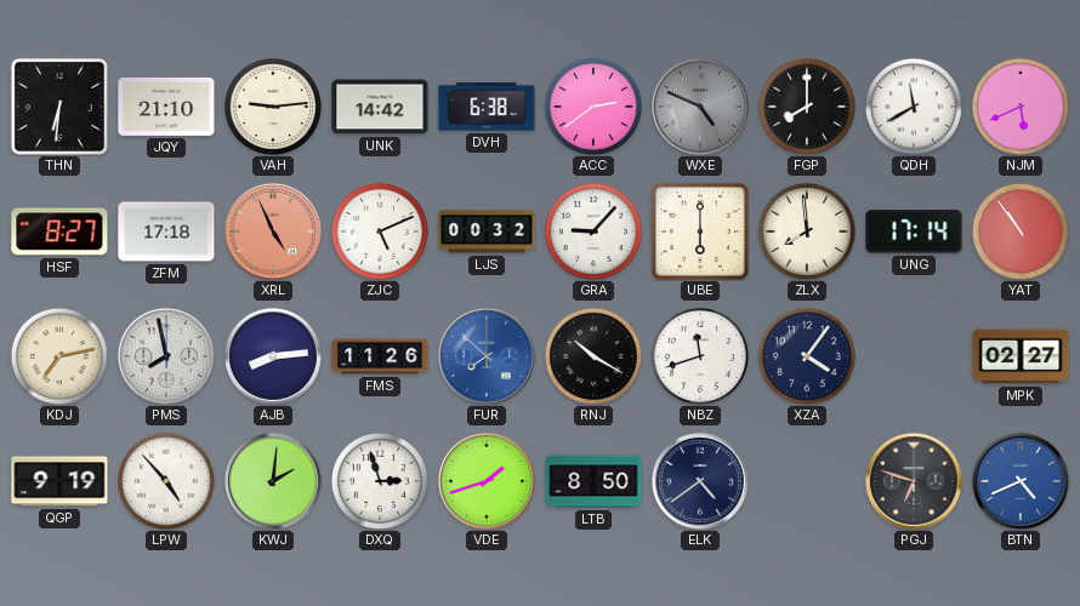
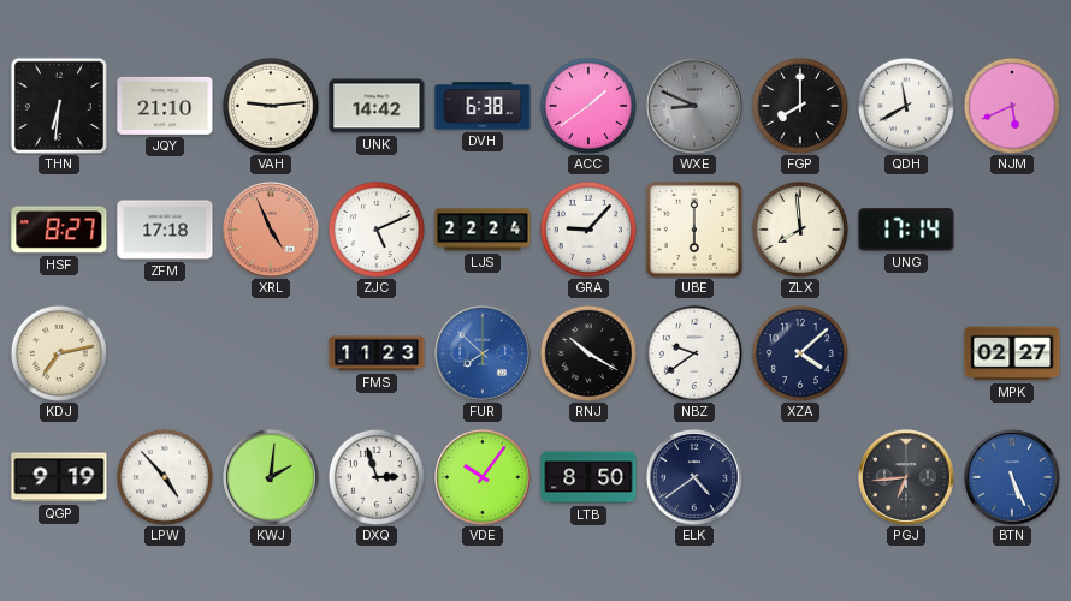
ACC: 2:39 -> 1:39
WXE: 4:49 -> 8:49
LJS: 00:32 -> 22:24
YAT: 10:54 -> none
PMS: 7:58 -> none
AJB: 8:14 -> none
FMS: 11:26 -> 11:23
NBZ: 11:42 -> 9:39
XZA: 4:06 -> 4:08
VDE: 1:42 -> 10:06
PGJ: 6:48 -> 6:44
BTN: 4:41 -> 5:26
